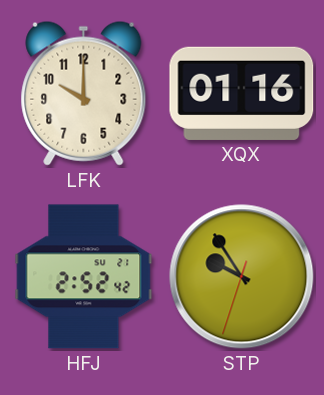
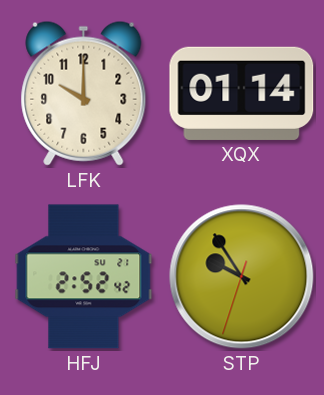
XQX: 01:16 -> 01:14
